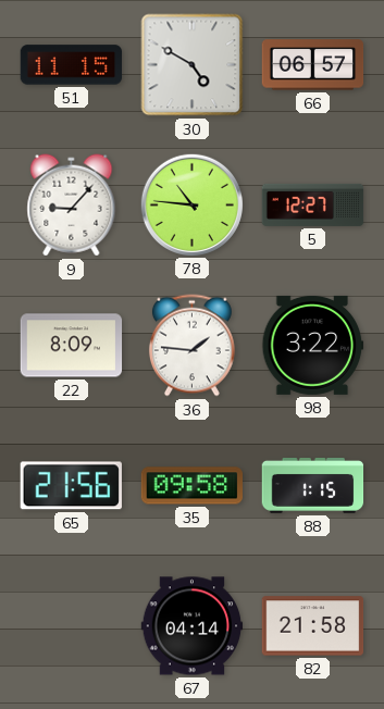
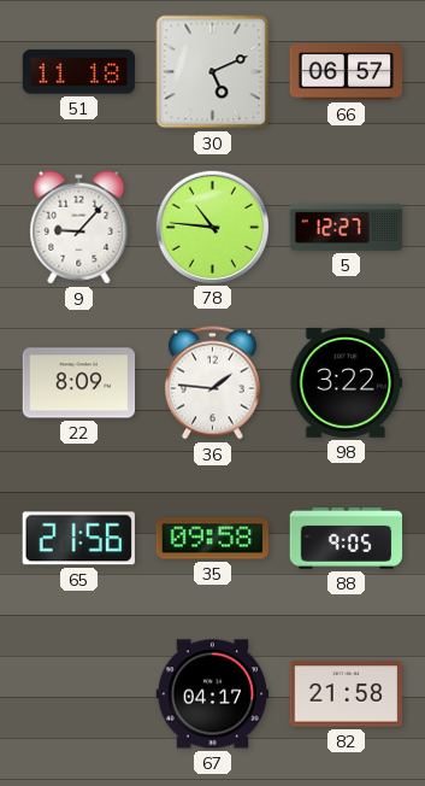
51: 11:15 -> 11:18
30: 4:50 -> 5:11
88: 1:15 -> 9:05
67: 04:14 -> 04:17
